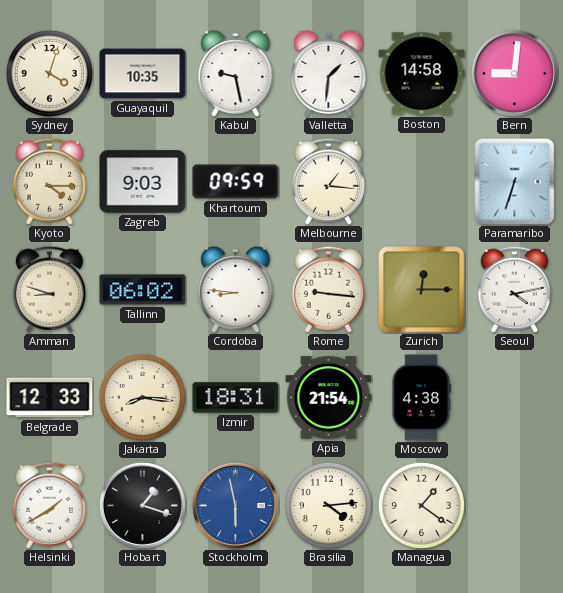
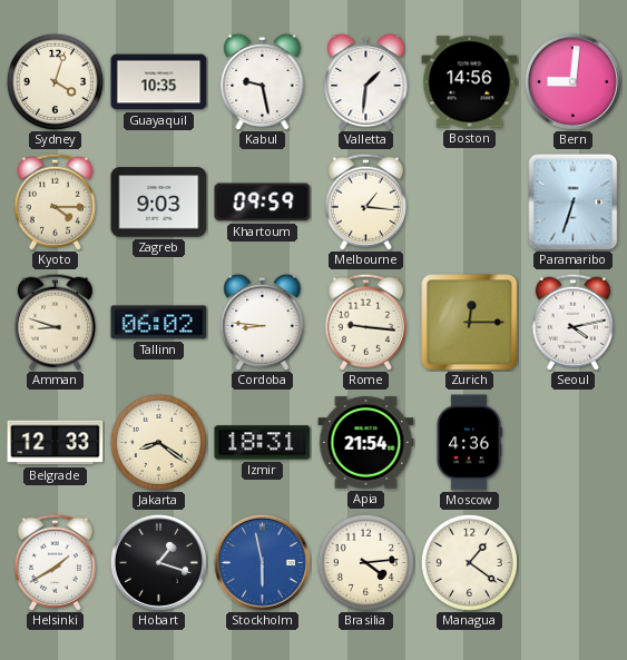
Boston: 14:58 -> 14:56
Jakarta: 8:16 -> 8:21
Moscow: 4:38 -> 4:36
